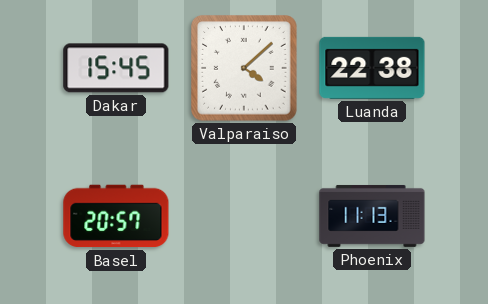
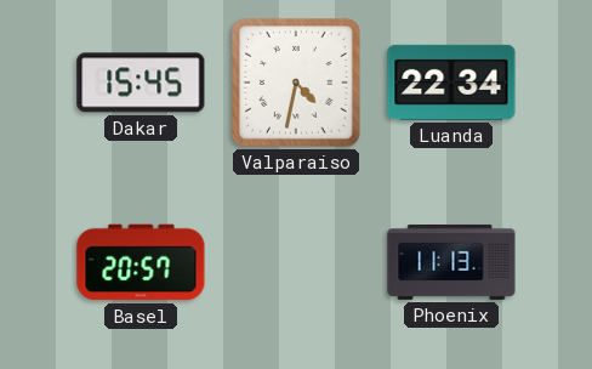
Valparaiso: 4:08 -> 4:32
Luanda: 22:38 -> 22:34
